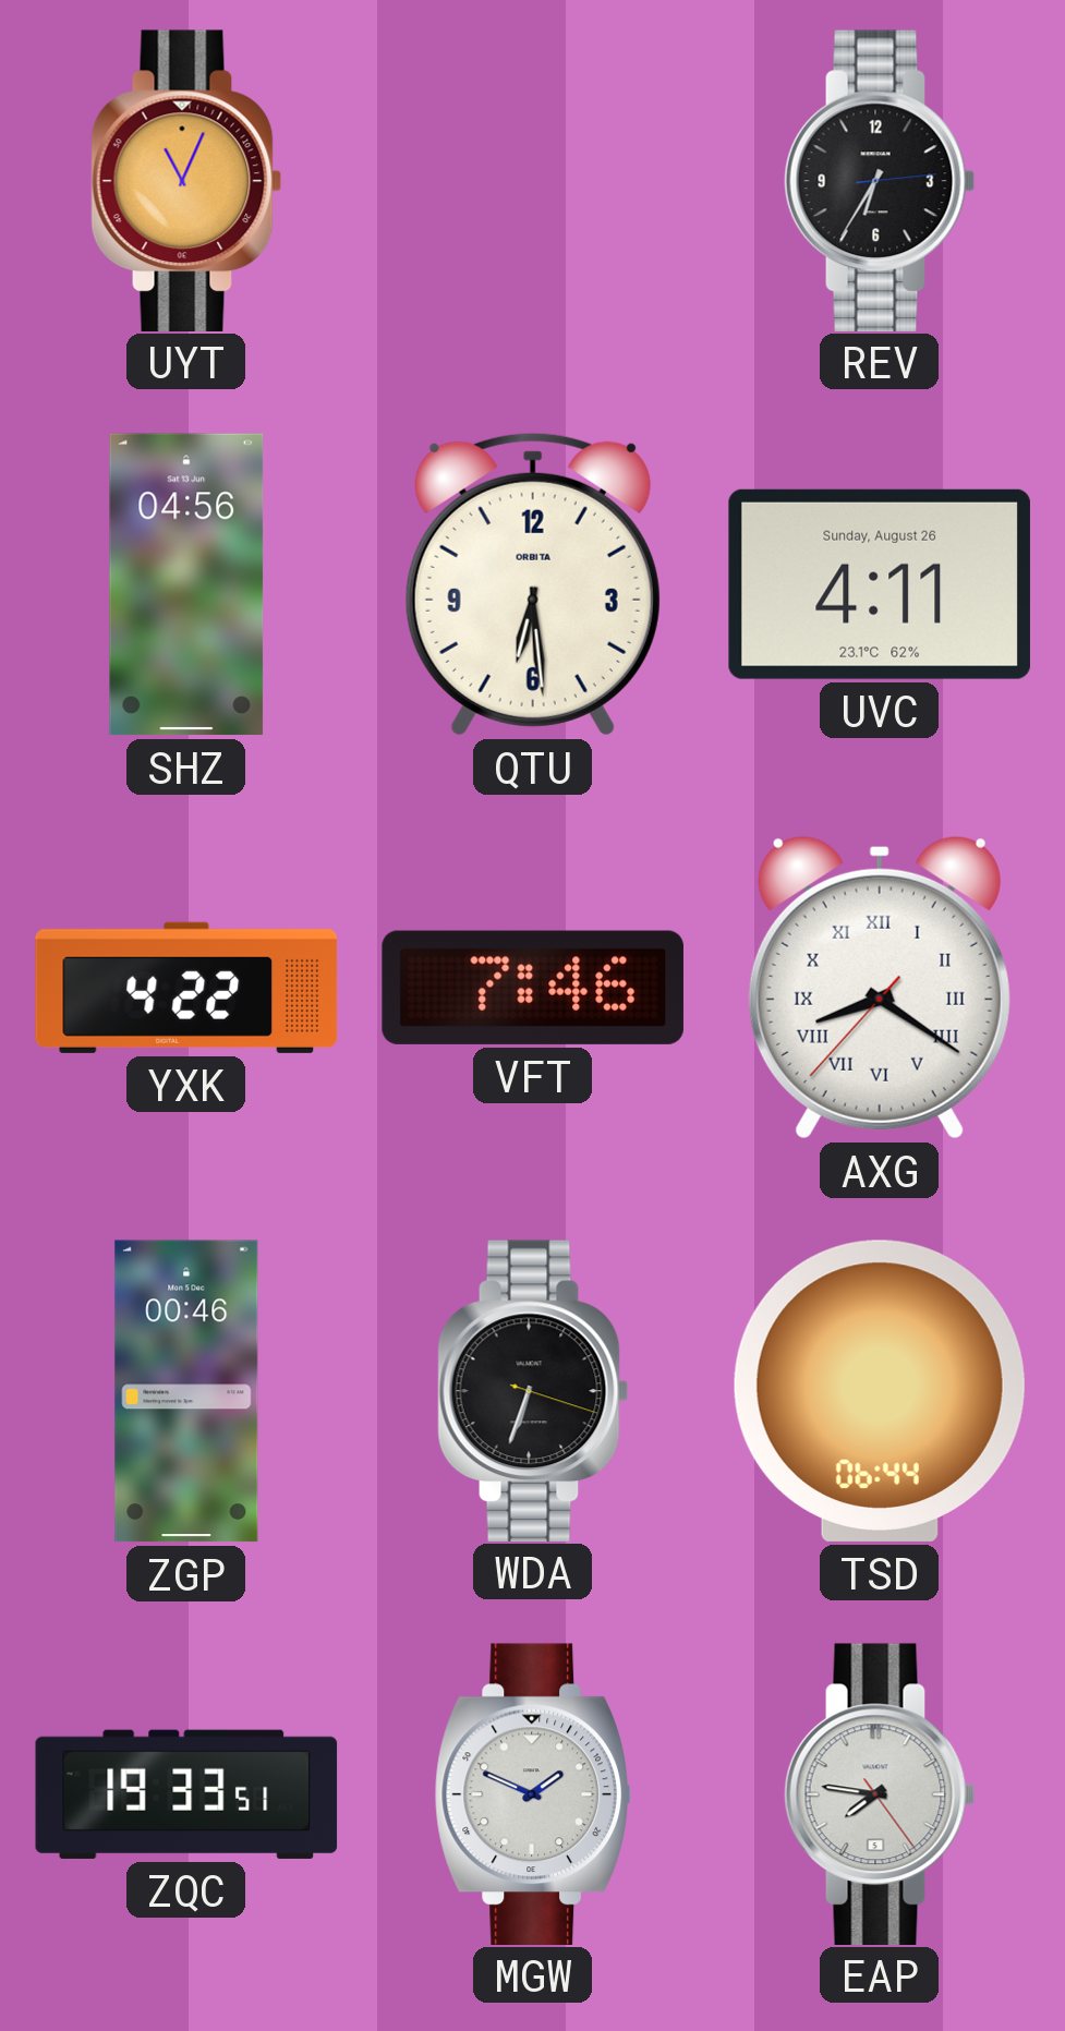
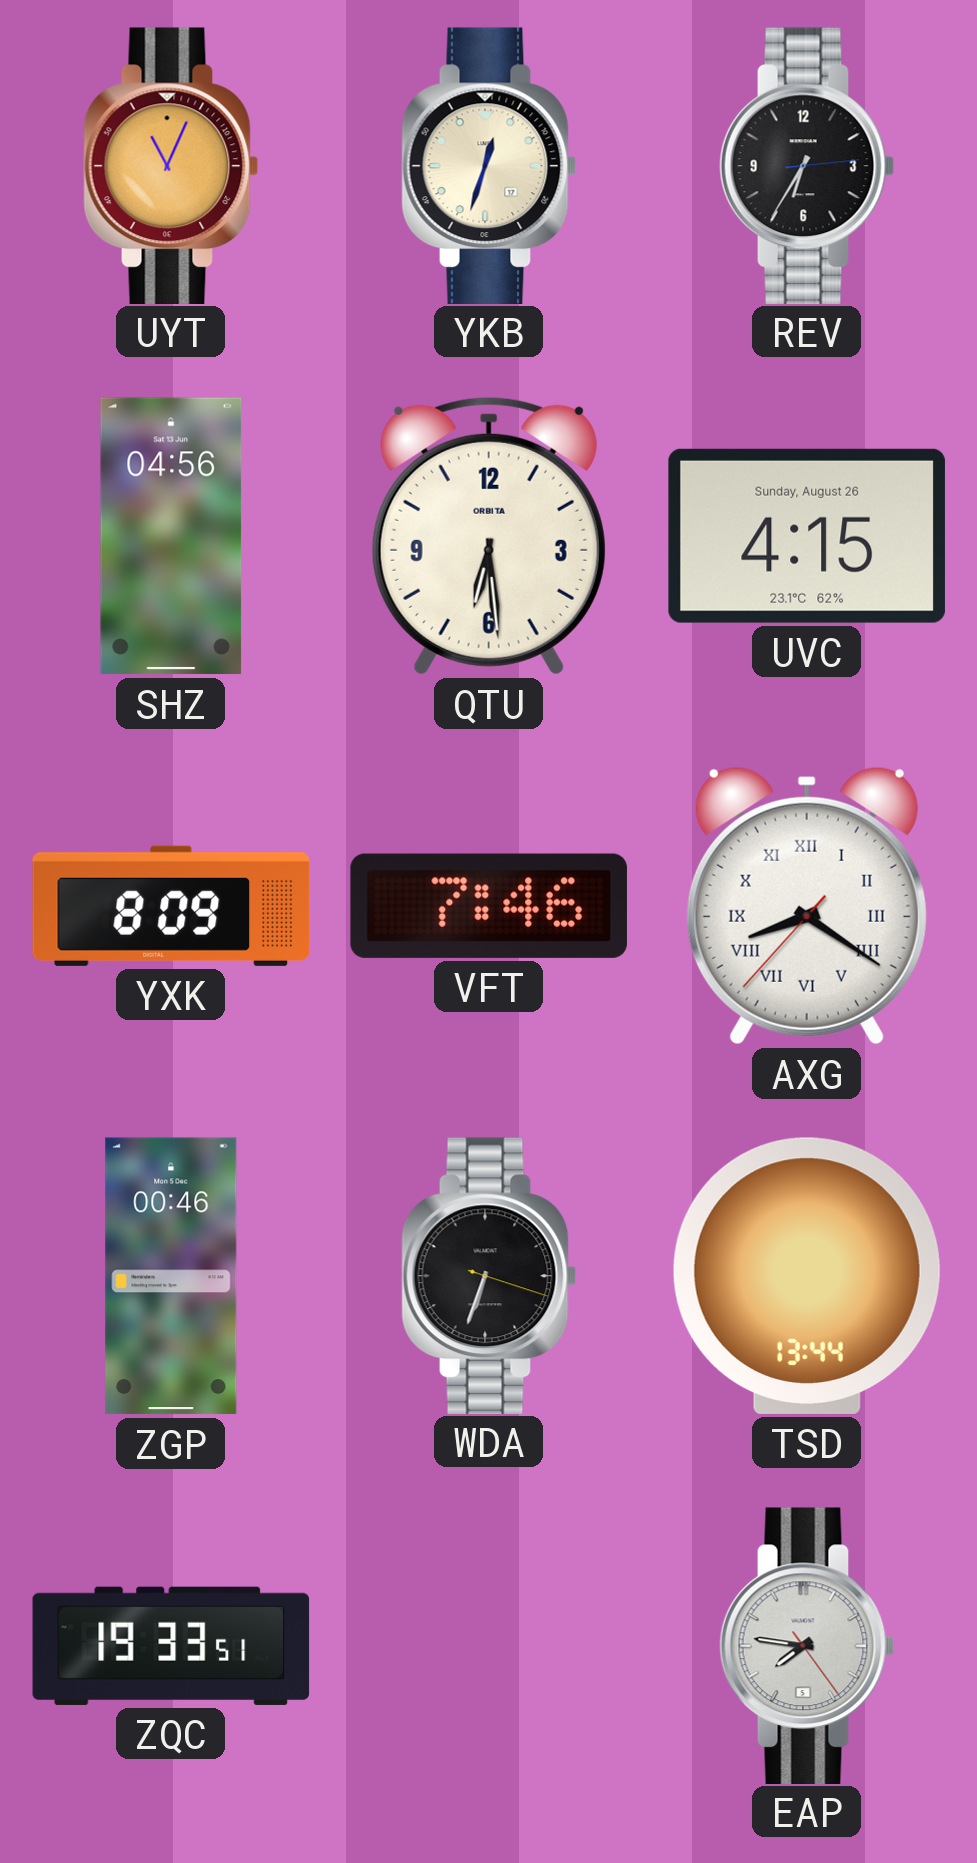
YKB: none -> 12:33
UVC: 4:11 -> 4:15
YXK: 4:22 -> 8:09
TSD: 06:44 -> 13:44
MGW: 1:49 -> none
